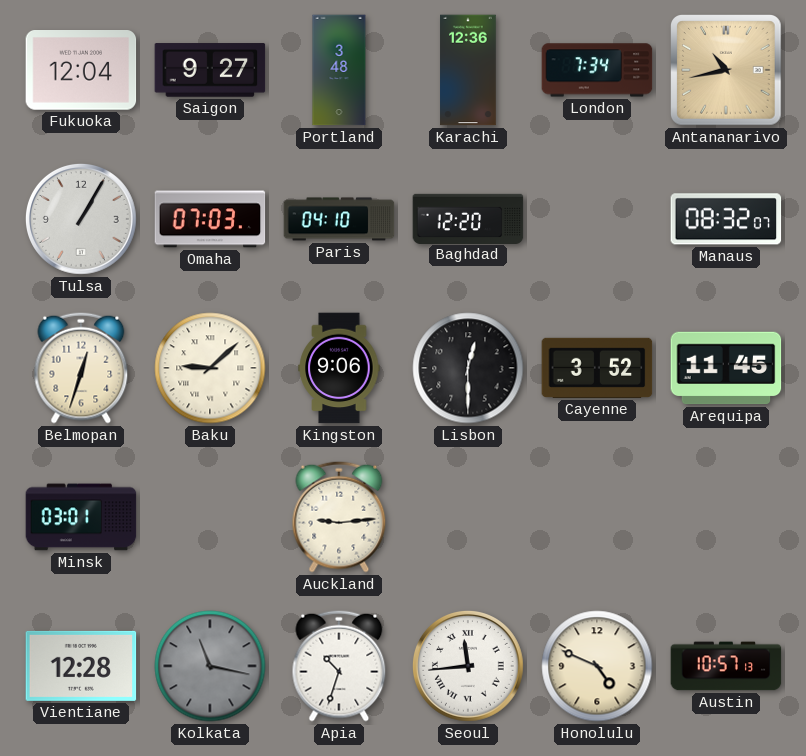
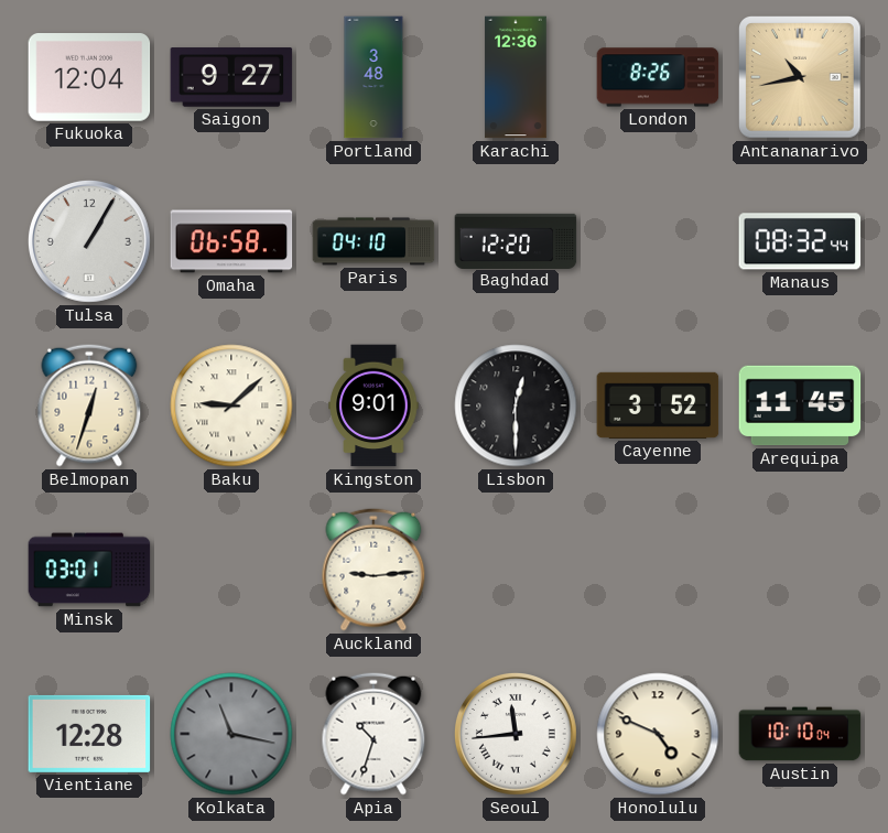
London: 7:34 -> 8:26
Omaha: 07:03 -> 06:58
Manaus: 08:32:07 -> 08:32:44
Kingston: 9:06 -> 9:01
Austin: 10:57 -> 10:10
